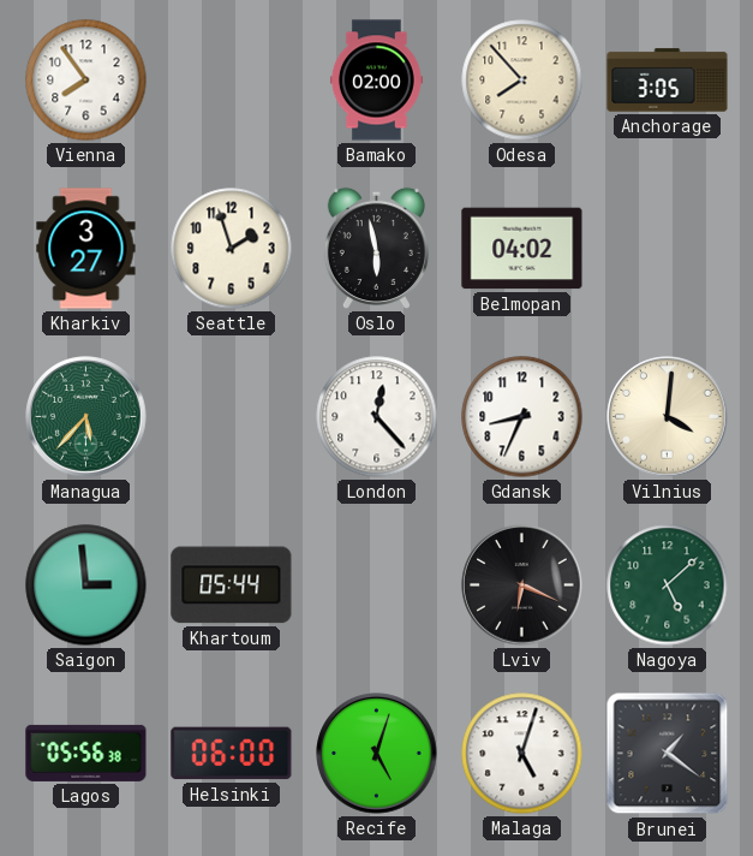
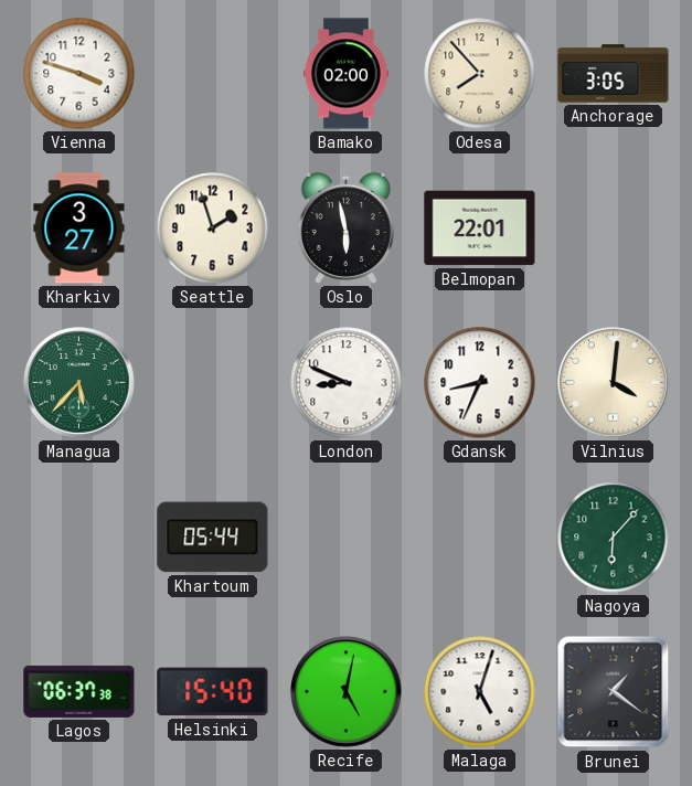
Vienna: 7:54 -> 3:48
Belmopan: 04:02 -> 22:01
London: 12:23 -> 8:49
Saigon: 2:59 -> none
Lviv: 6:19 -> none
Nagoya: 5:08 -> 6:07
Lagos: 05:56 -> 06:37
Helsinki: 06:00 -> 15:40
Recife: 5:03 -> 5:02
